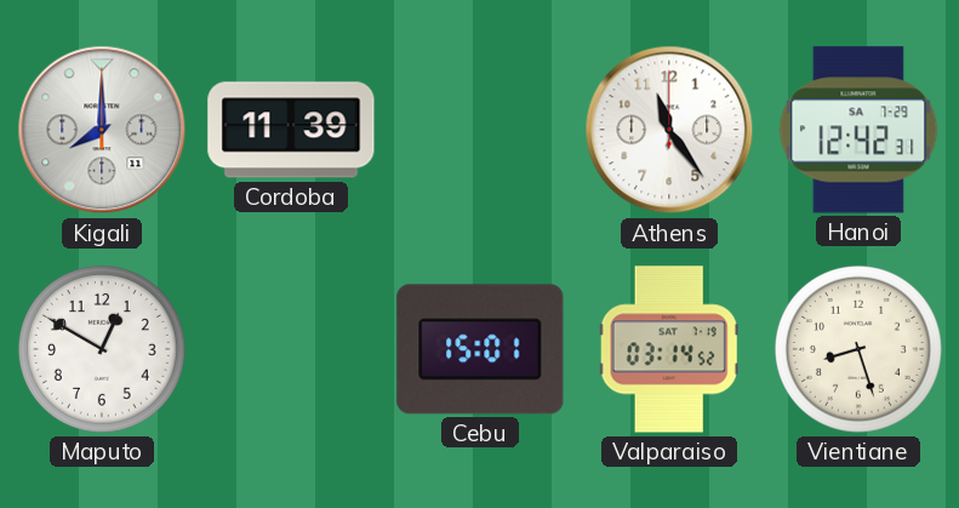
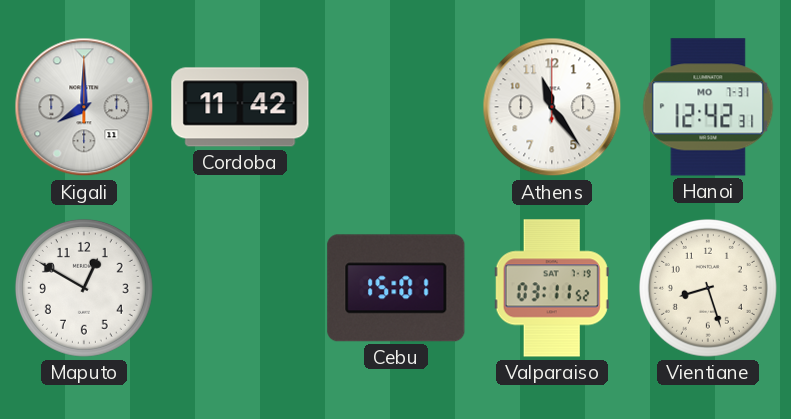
Cordoba: 11:39 -> 11:42
Hanoi date: SA 7-29 -> MO 7-31
Valparaiso: 03:14 -> 03:11
